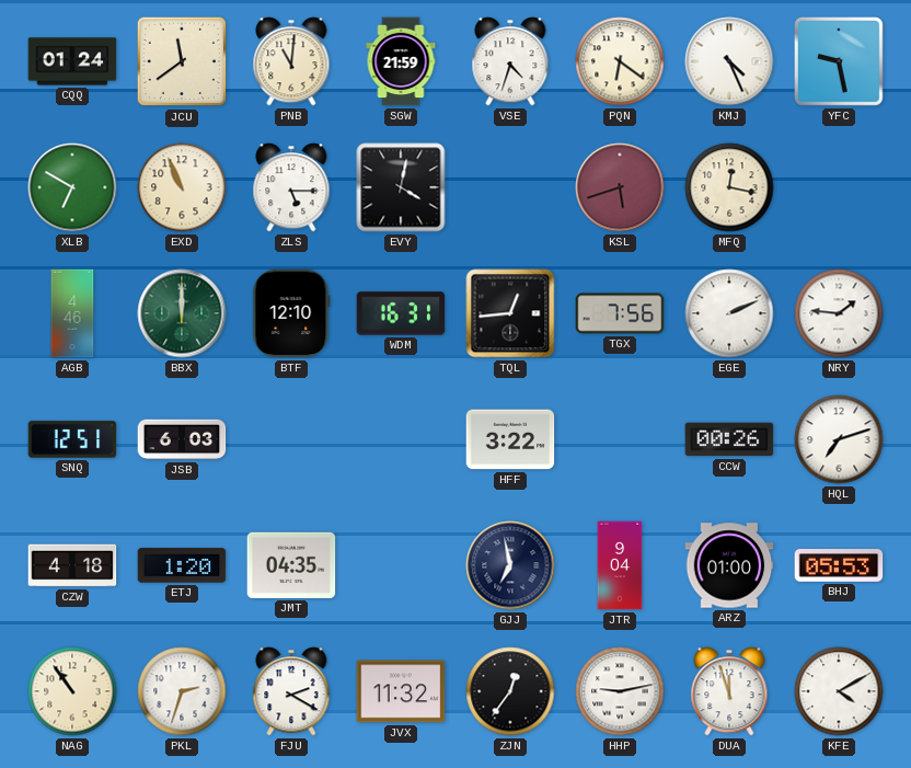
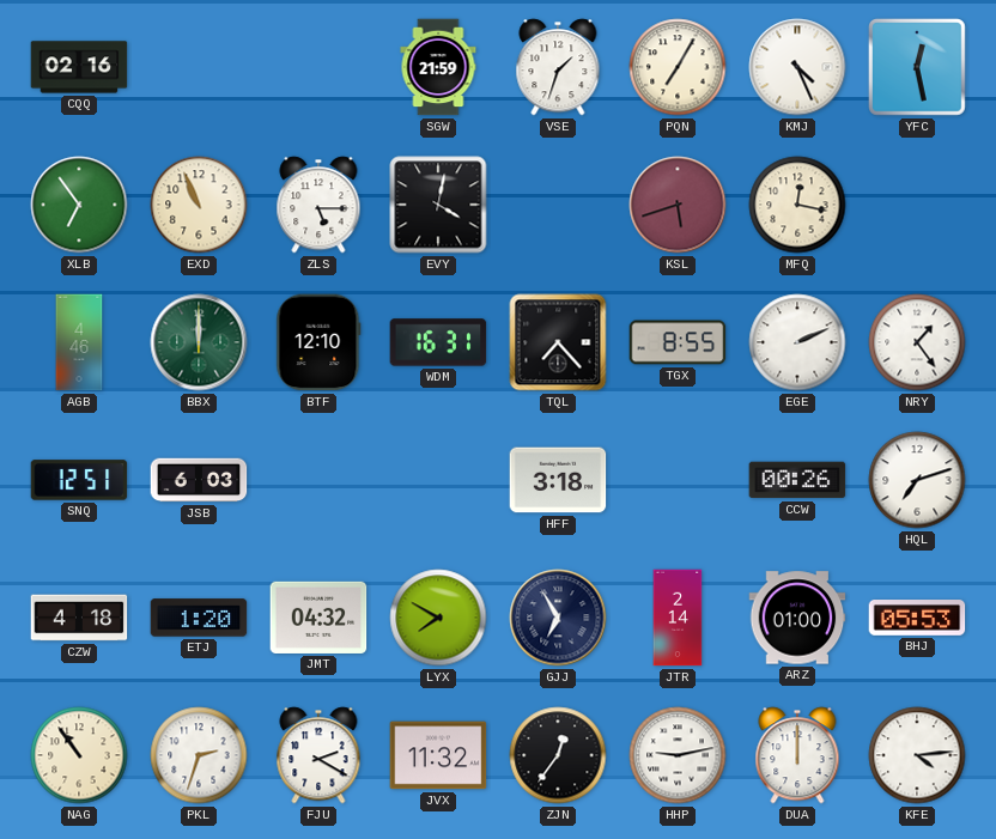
CQQ: 01:24 -> 02:16
JCU: 11:39 -> none
PNB: 11:01 -> none
VSE: 4:33 -> 1:33
PQN: 6:21 -> 7:05
YFC: 9:28 -> 12:28
XLB: 6:50 -> 6:54
TQL: 12:44 -> 7:23
TGX: 7:56 -> 8:55
NRY: 1:46 -> 1:24
HFF: 3:22 -> 3:18
JMT: 04:35 -> 04:32
LYX: none -> 7:50
GJJ: 6:58 -> 6:55
JTR: 9:04 -> 2:14
DUA: 11:57 -> 12:00
KFE: 4:10 -> 4:14
